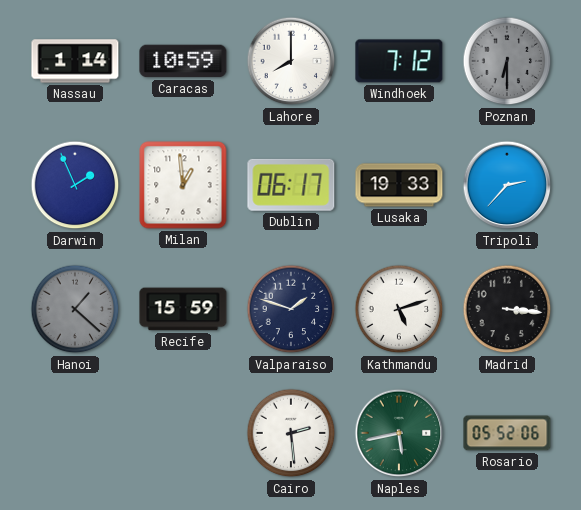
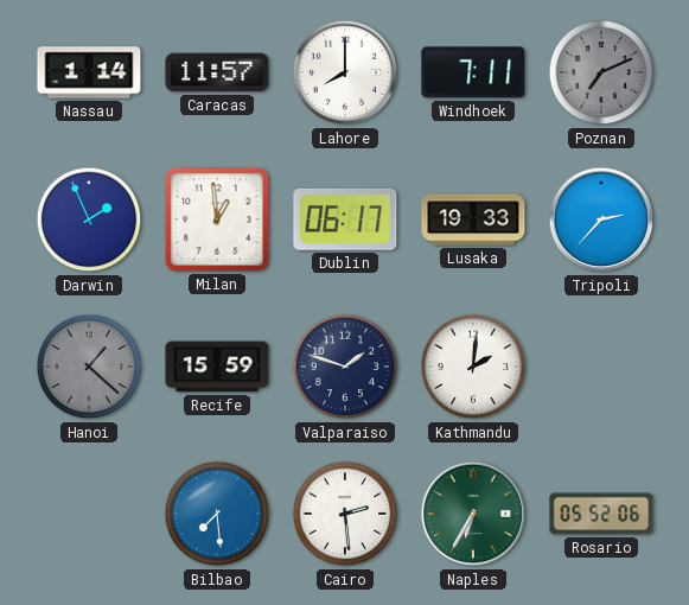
Caracas: 10:59 -> 11:57
Windhoek: 7:12 -> 7:11
Poznan: 6:30 -> 7:11
Kathmandu: 5:12 -> 2:01
Madrid: 3:16 -> none
Bilbao: none -> 7:29
Naples: 5:43 -> 6:35
